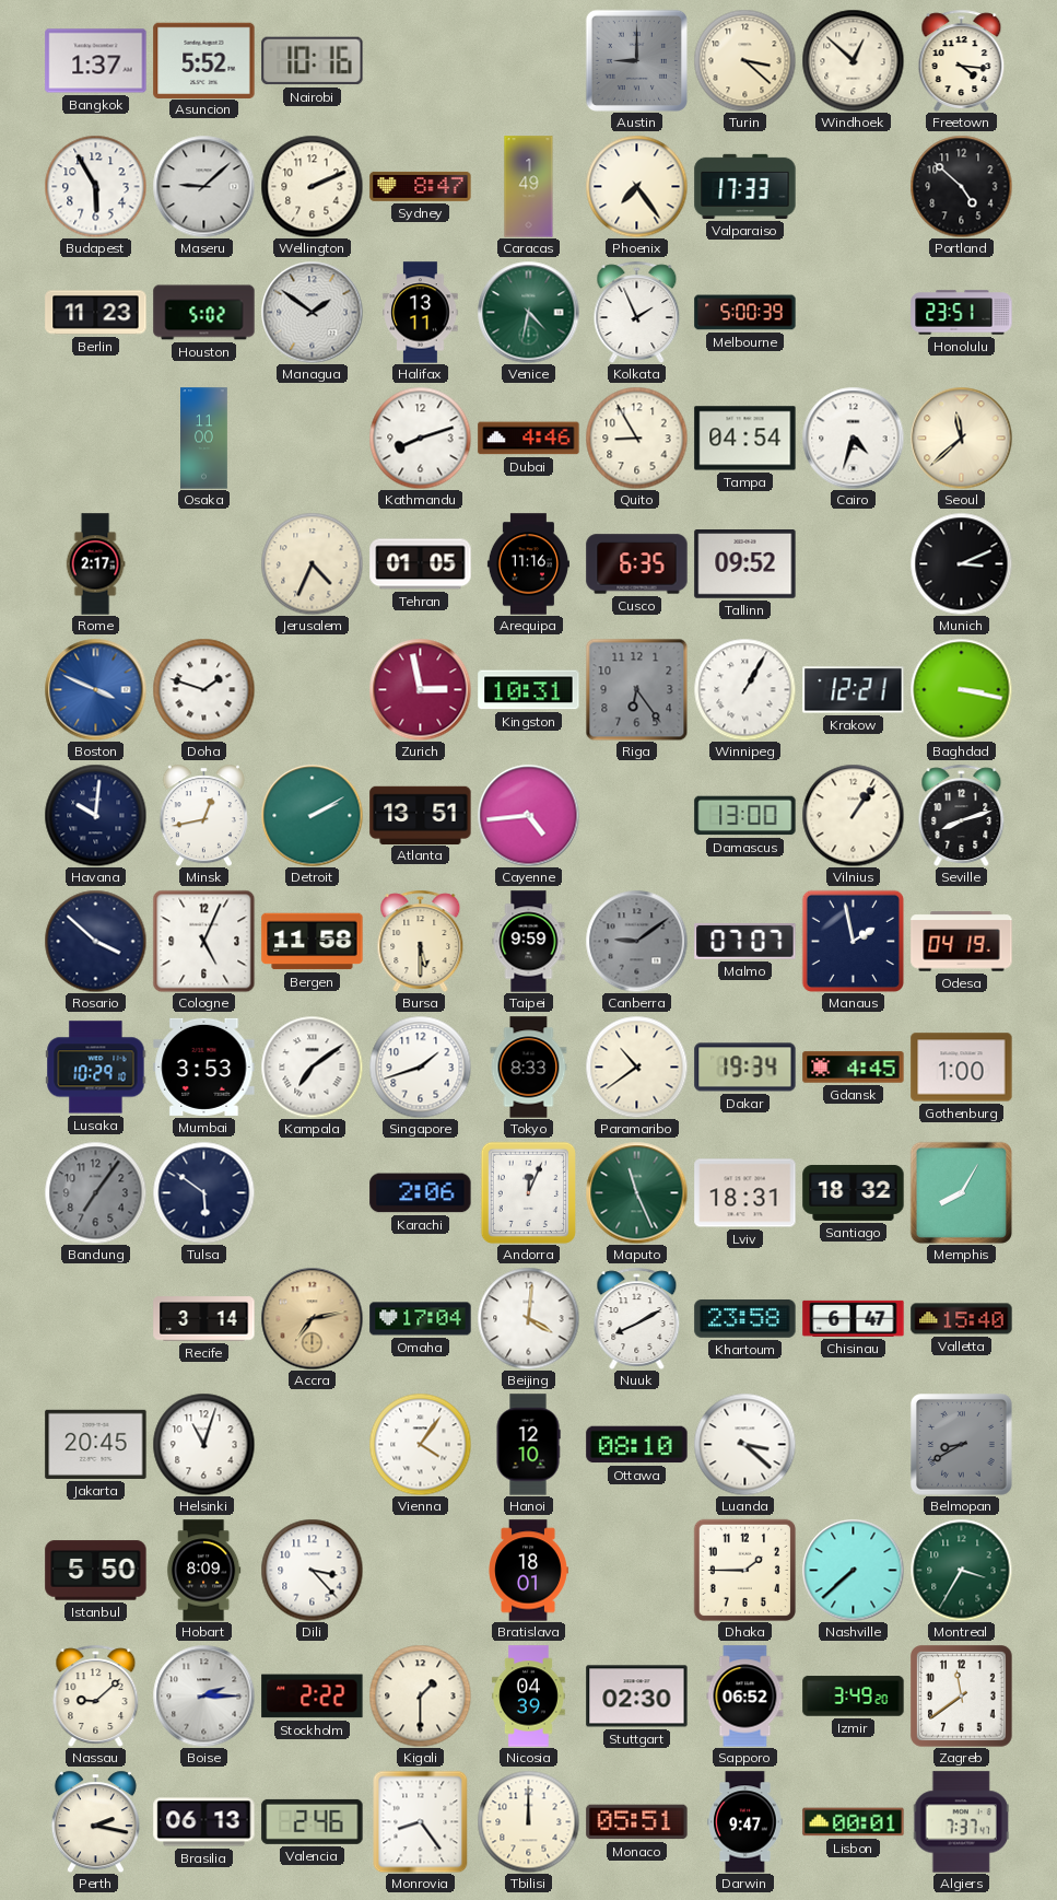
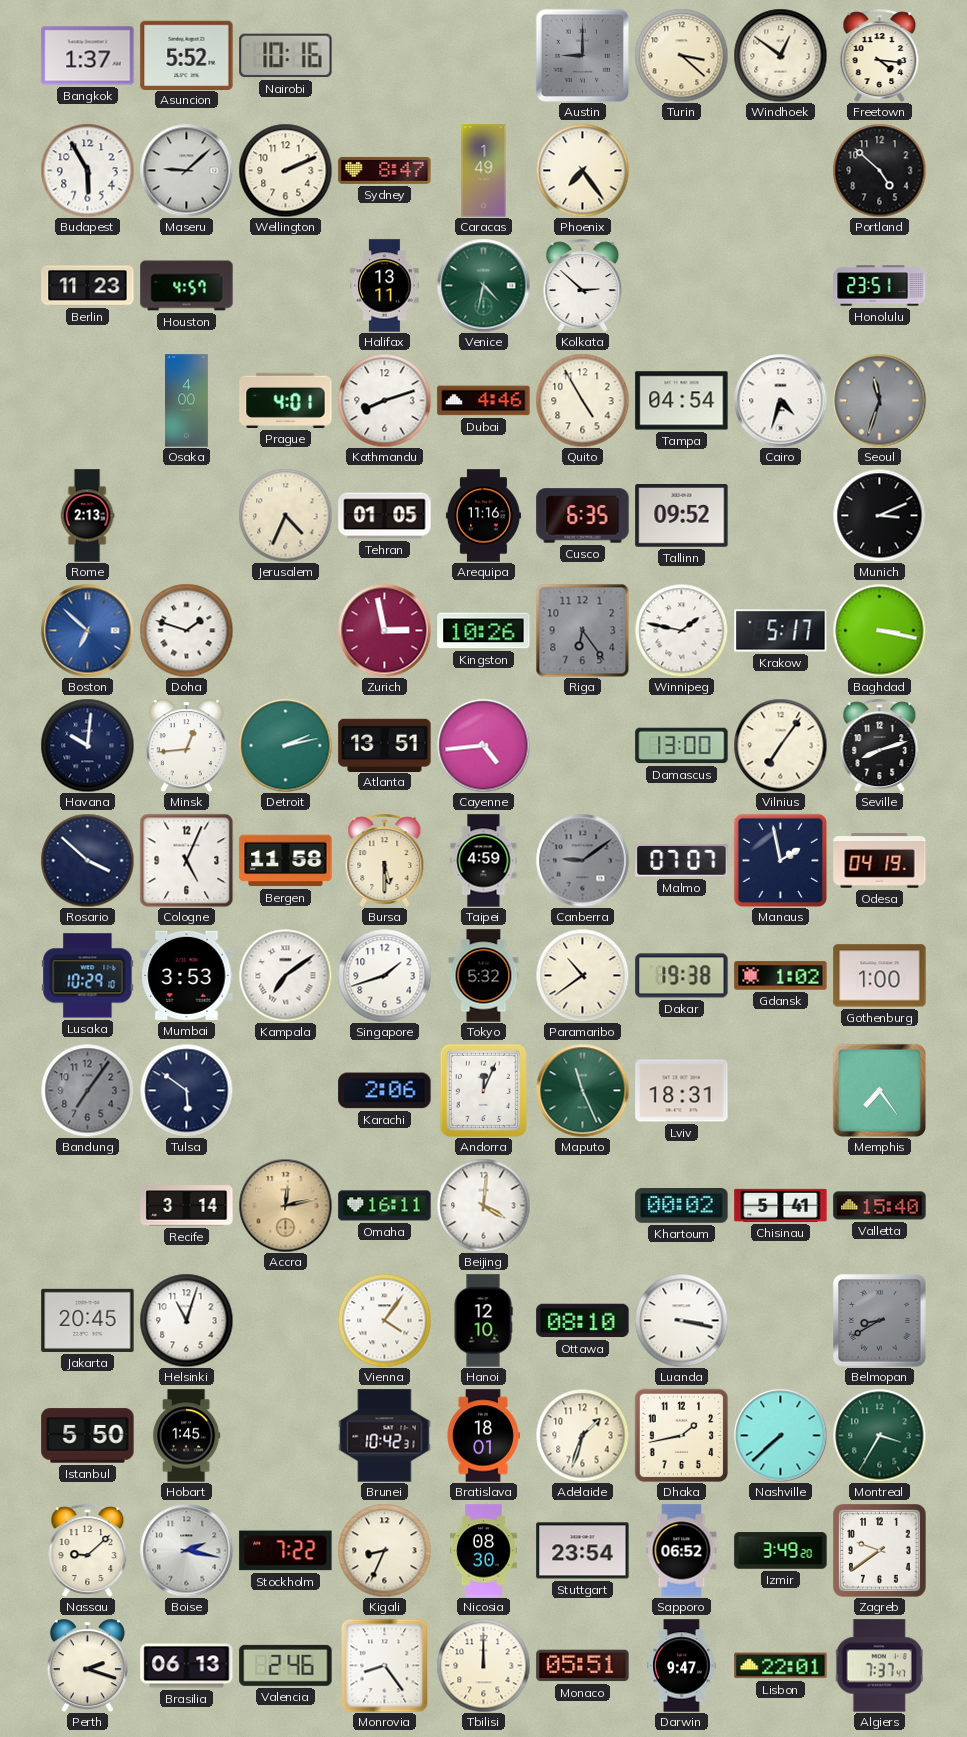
Windhoek: 12:52 -> 12:51
Valparaiso: 17:33 -> none
Houston: 5:02 -> 4:57
Managua: 1:51 -> none
Kolkata: 1:56 -> 2:52
Melbourne: 5:00 -> none
Osaka: 11:00 -> 4:00
Prague: none -> 4:01
Quito: 8:55 -> 4:55
Seoul: 11:38 -> 11:33
Seoul dial: cream -> grey
Rome: 2:17 -> 2:13
Boston: 3:49 -> 6:52
Kingston: 10:31 -> 10:26
Winnipeg: 1:05 -> 1:47
Krakow: 12:21 -> 5:17
Minsk: 12:43 -> 12:44
Detroit: 2:10 -> 2:13
Vilnius: 1:06 -> 7:06
Taipei: 9:59 -> 4:59
Tokyo: 8:33 -> 5:32
Dakar: 19:34 -> 19:38
Gdansk: 4:45 -> 1:02
Santiago: 18:32 -> none
Memphis: 8:05 -> 7:24
Accra: 7:13 -> 12:13
Omaha: 17:04 -> 16:11
Nuuk: 8:10 -> none
Khartoum: 23:58 -> 00:02
Chisinau: 6:47 -> 5:41
Luanda: 3:22 -> 3:17
Hobart: 8:09 -> 1:45
Dili: 3:23 -> none
Brunei: none -> 10:42
Adelaide: none -> 1:33
Dhaka: 1:45 -> 1:43
Boise: 2:15 -> 2:17
Stockholm: 2:22 -> 7:22
Kigali: 1:30 -> 8:34
Nicosia: 04:39 -> 08:30
Stuttgart: 02:30 -> 23:54
Zagreb: 11:39 -> 9:39
Perth: 2:17 -> 2:18
Lisbon: 00:01 -> 22:01
